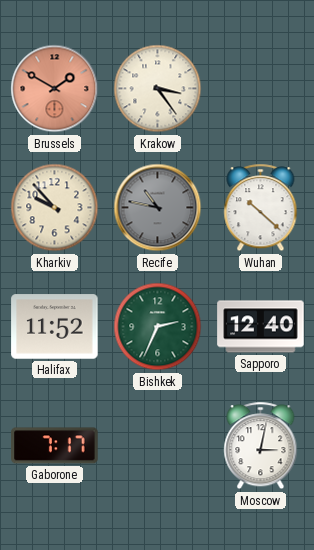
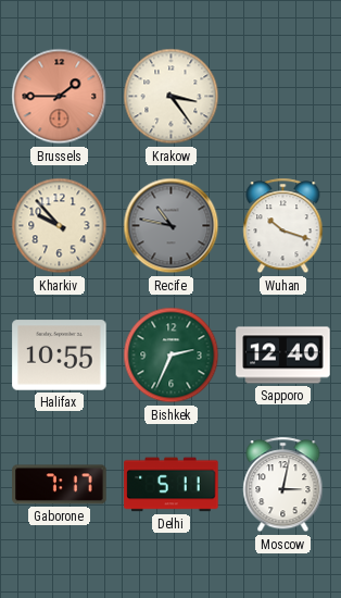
Brussels: 1:50 -> 1:45
Wuhan: 10:22 -> 10:18
Halifax: 11:52 -> 10:55
Delhi: none -> 5:11
